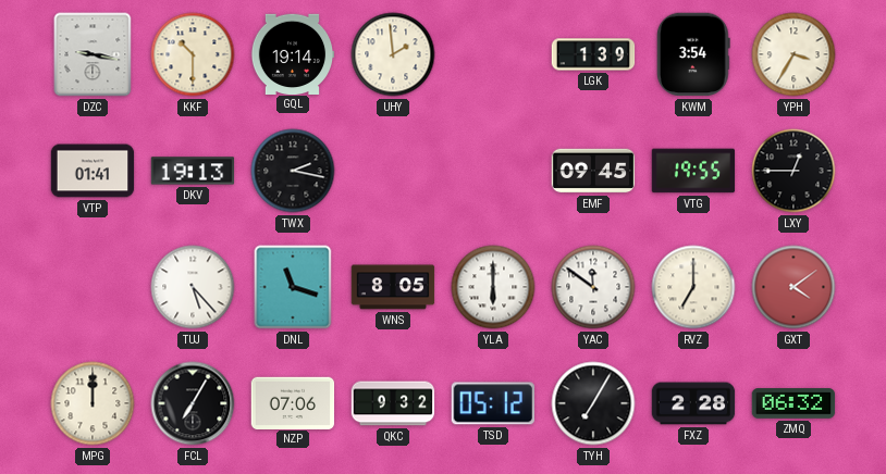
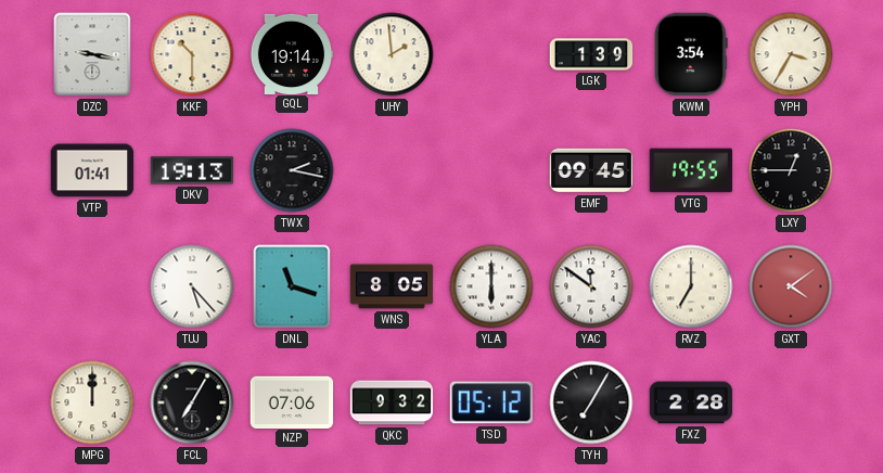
ZMQ: 06:32 -> none
